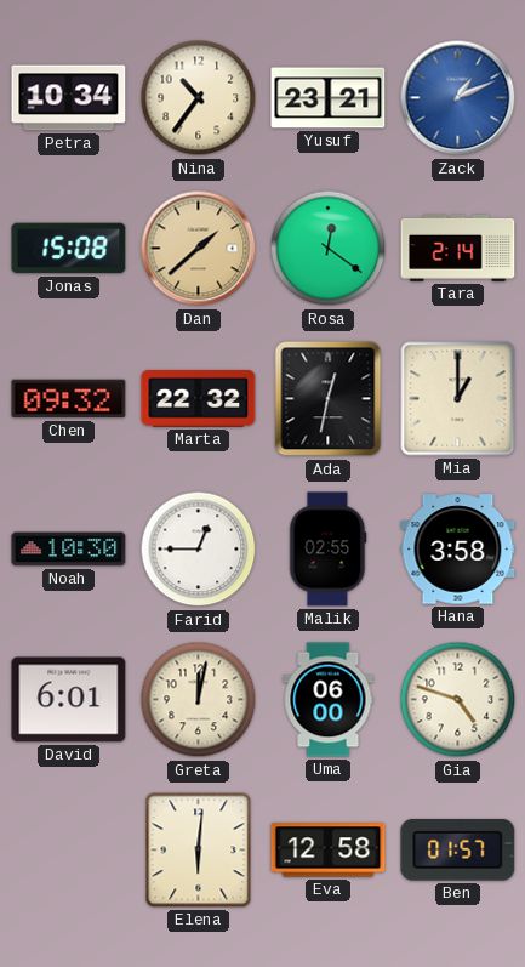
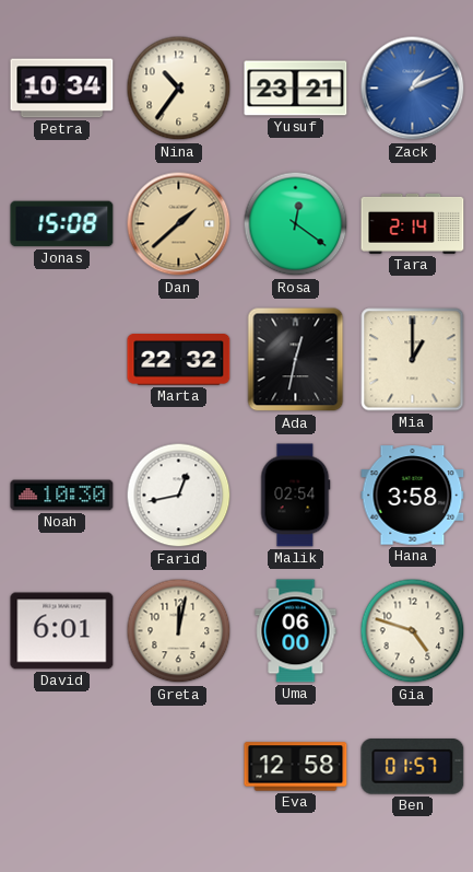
Chen: 09:32 -> none
Farid: 12:45 -> 12:43
Malik: 02:55 -> 02:54
Elena: 6:01 -> none
